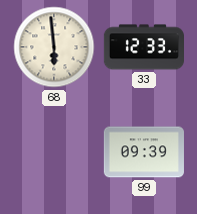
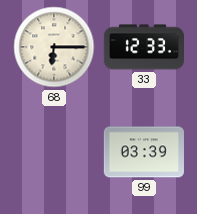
68: 5:59 -> 6:15
99: 09:39 -> 03:39
